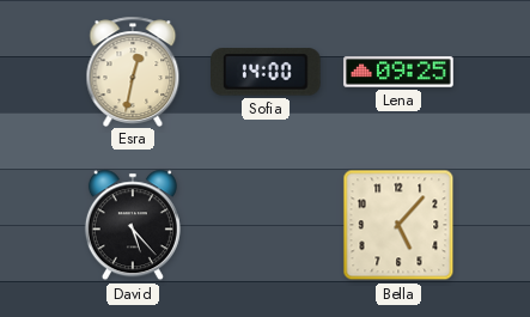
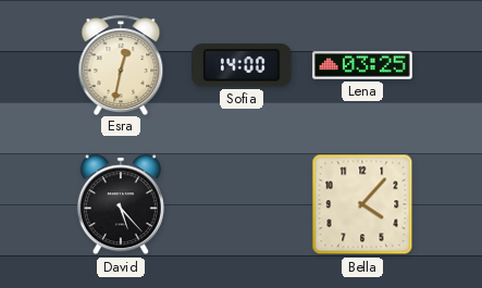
Lena: 09:25 -> 03:25
Bella: 5:07 -> 4:07
